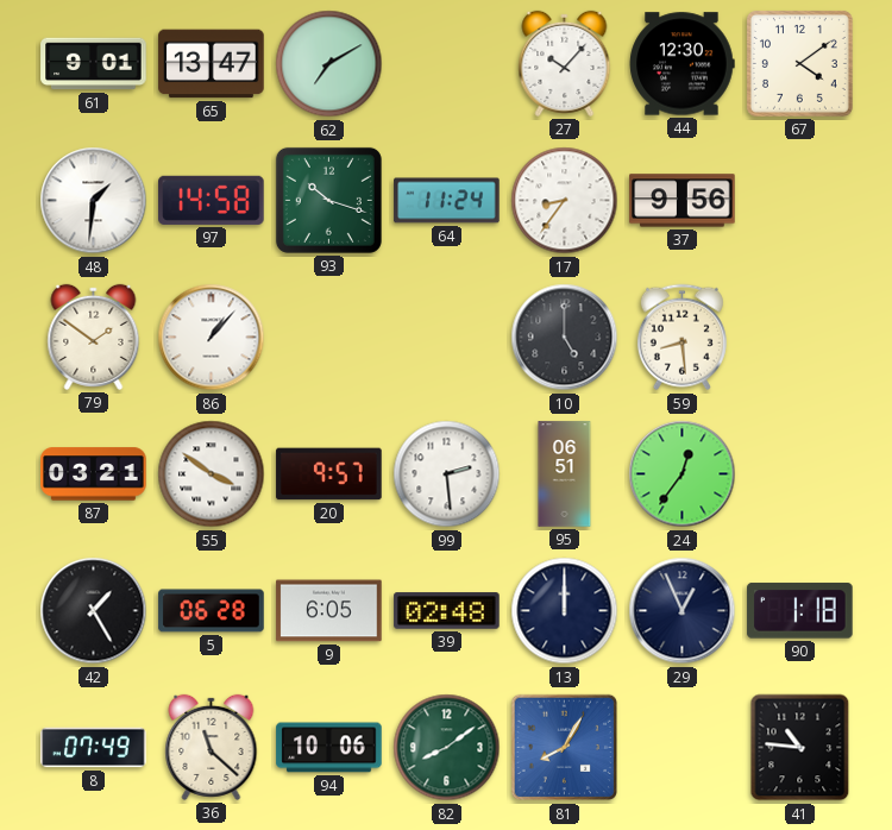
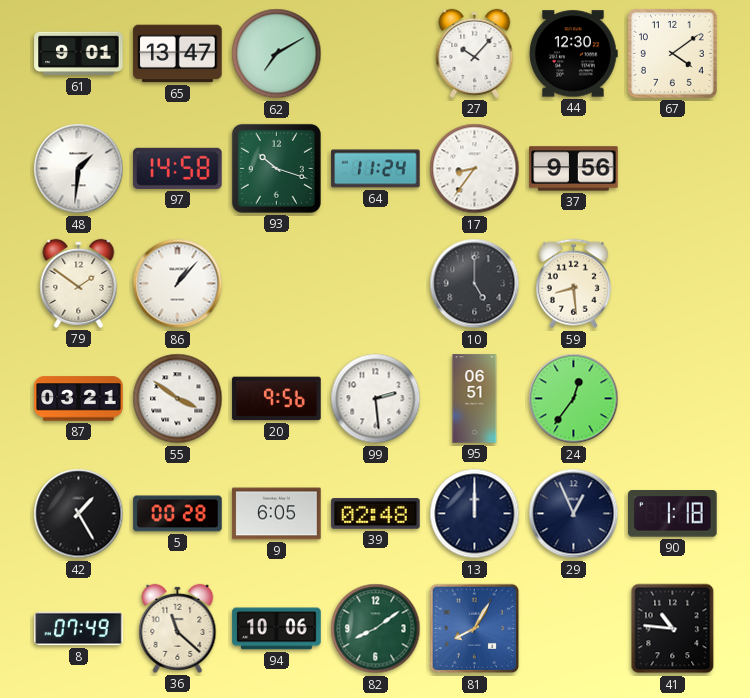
20: 9:57 -> 9:56
5: 06:28 -> 00:28
